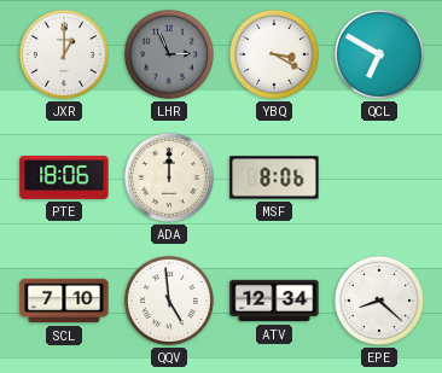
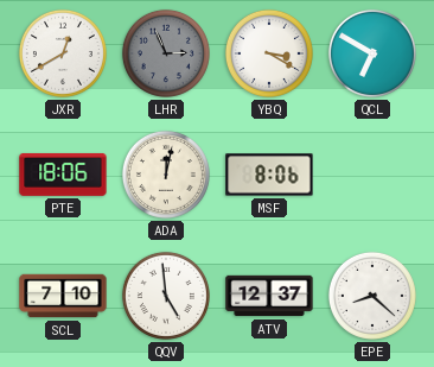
JXR: 1:00 -> 12:40
ADA: 12:00 -> 12:02
ATV: 12:34 -> 12:37
